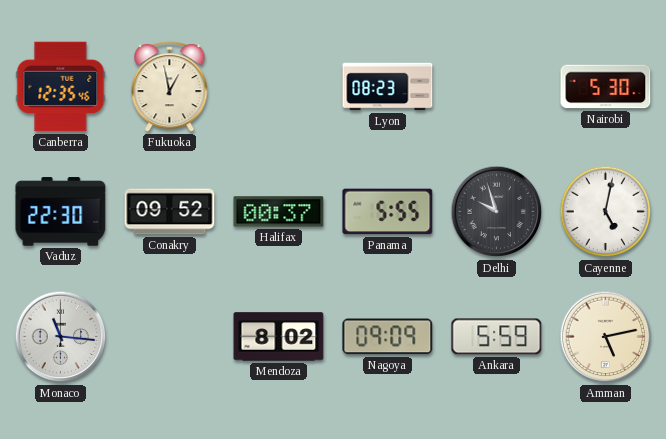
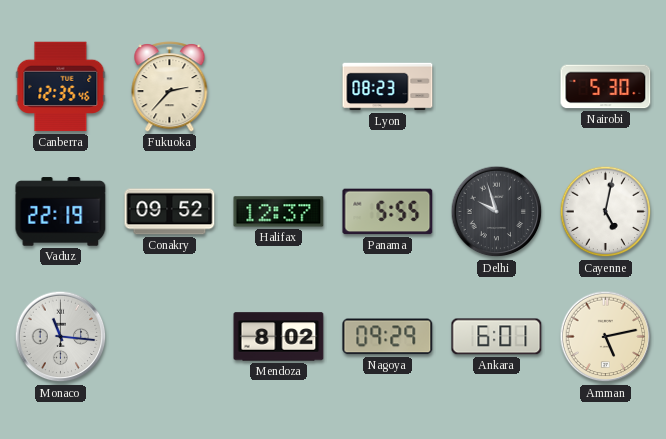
Fukuoka: 12:58 -> 2:37
Vaduz: 22:30 -> 22:19
Halifax: 00:37 -> 12:37
Nagoya: 09:09 -> 09:29
Ankara: 5:59 -> 6:01
